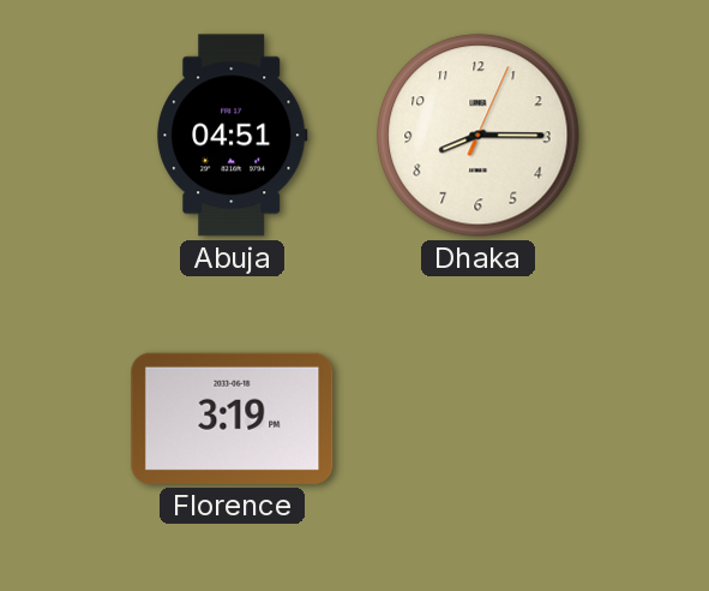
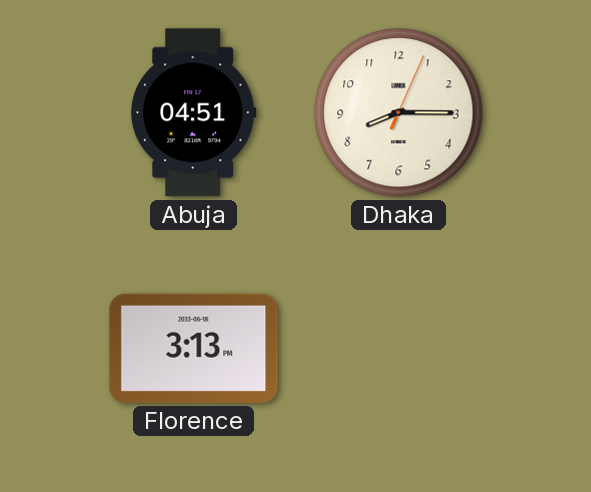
Florence: 3:19 -> 3:13
